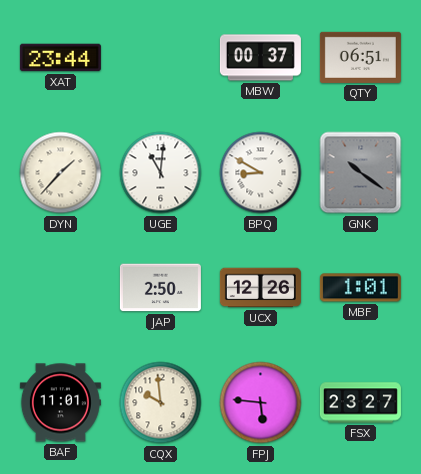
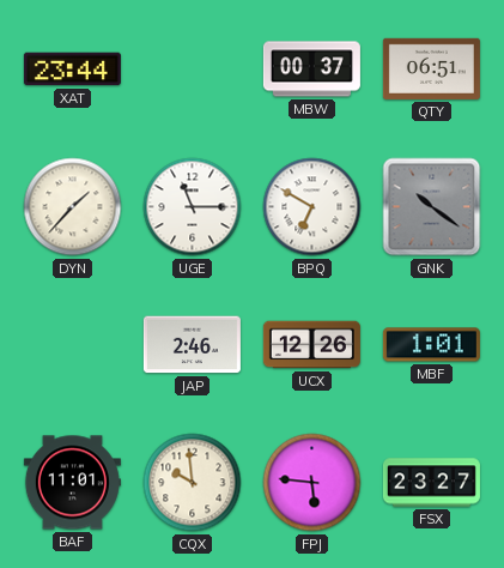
UGE: 11:01 -> 11:15
BPQ: 8:50 -> 6:50
JAP: 2:50 -> 2:46
